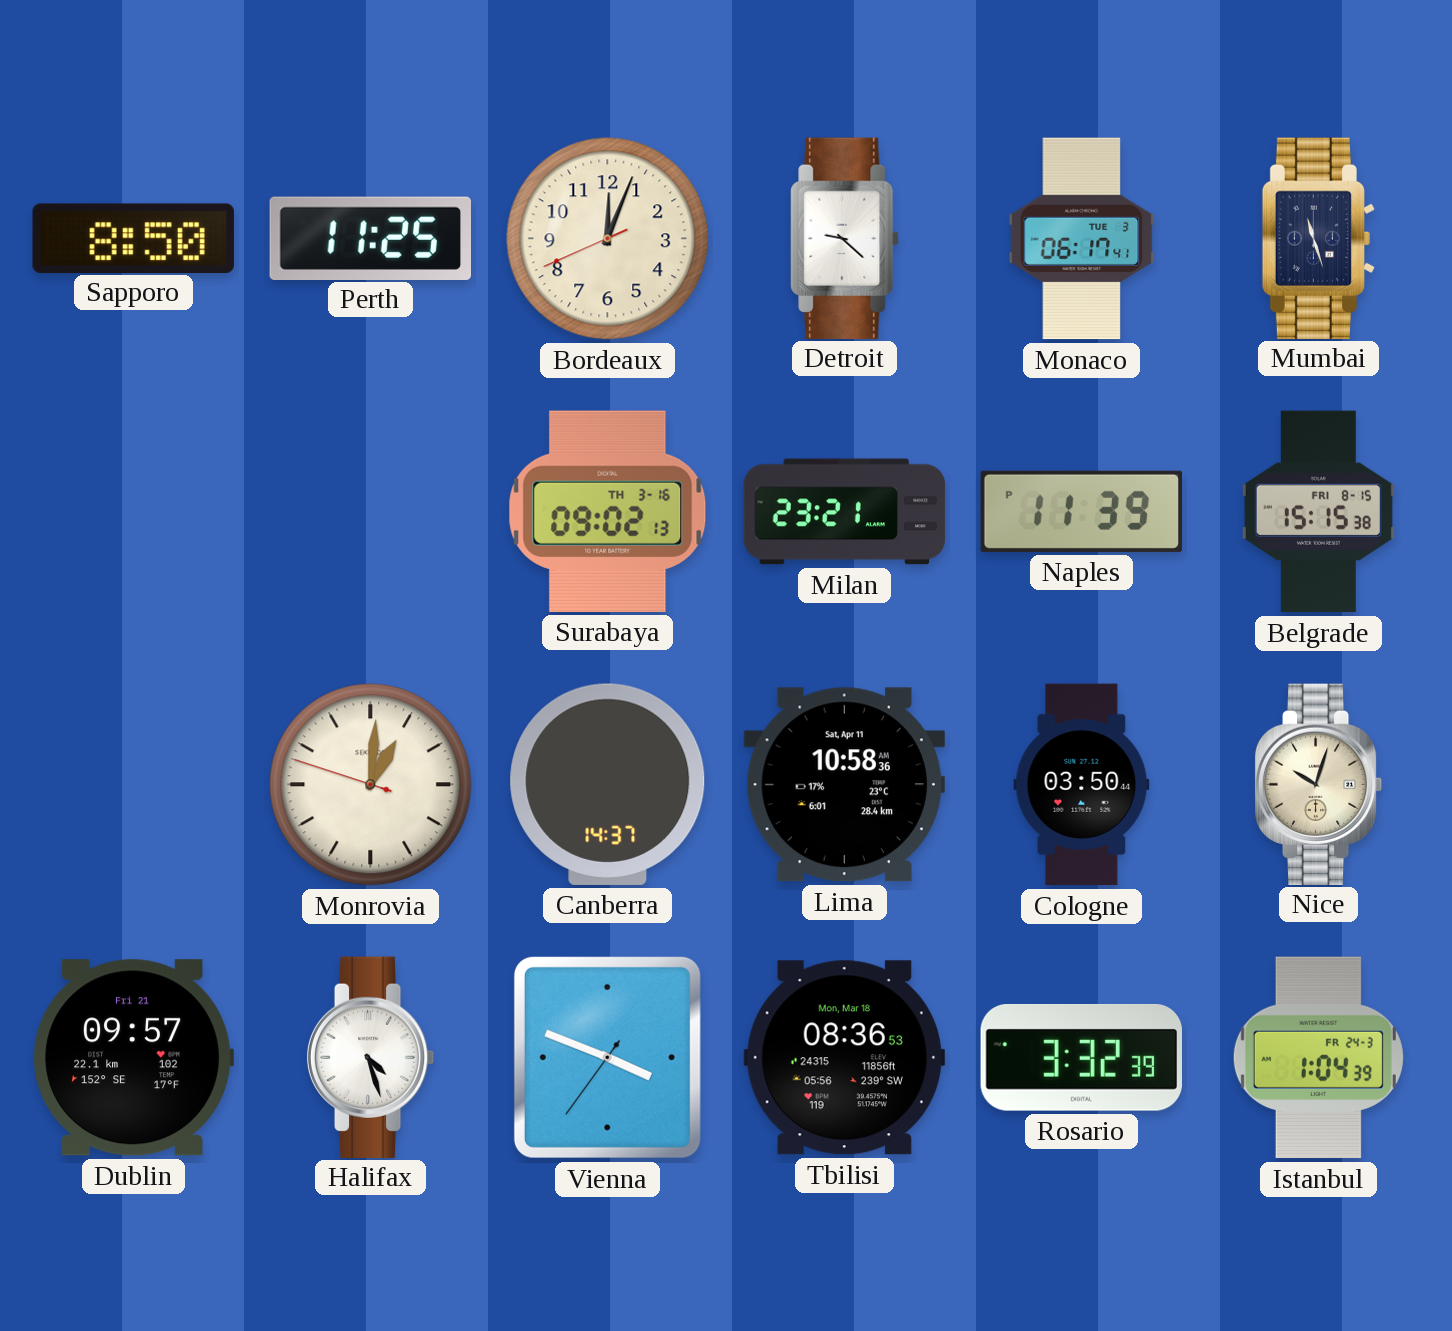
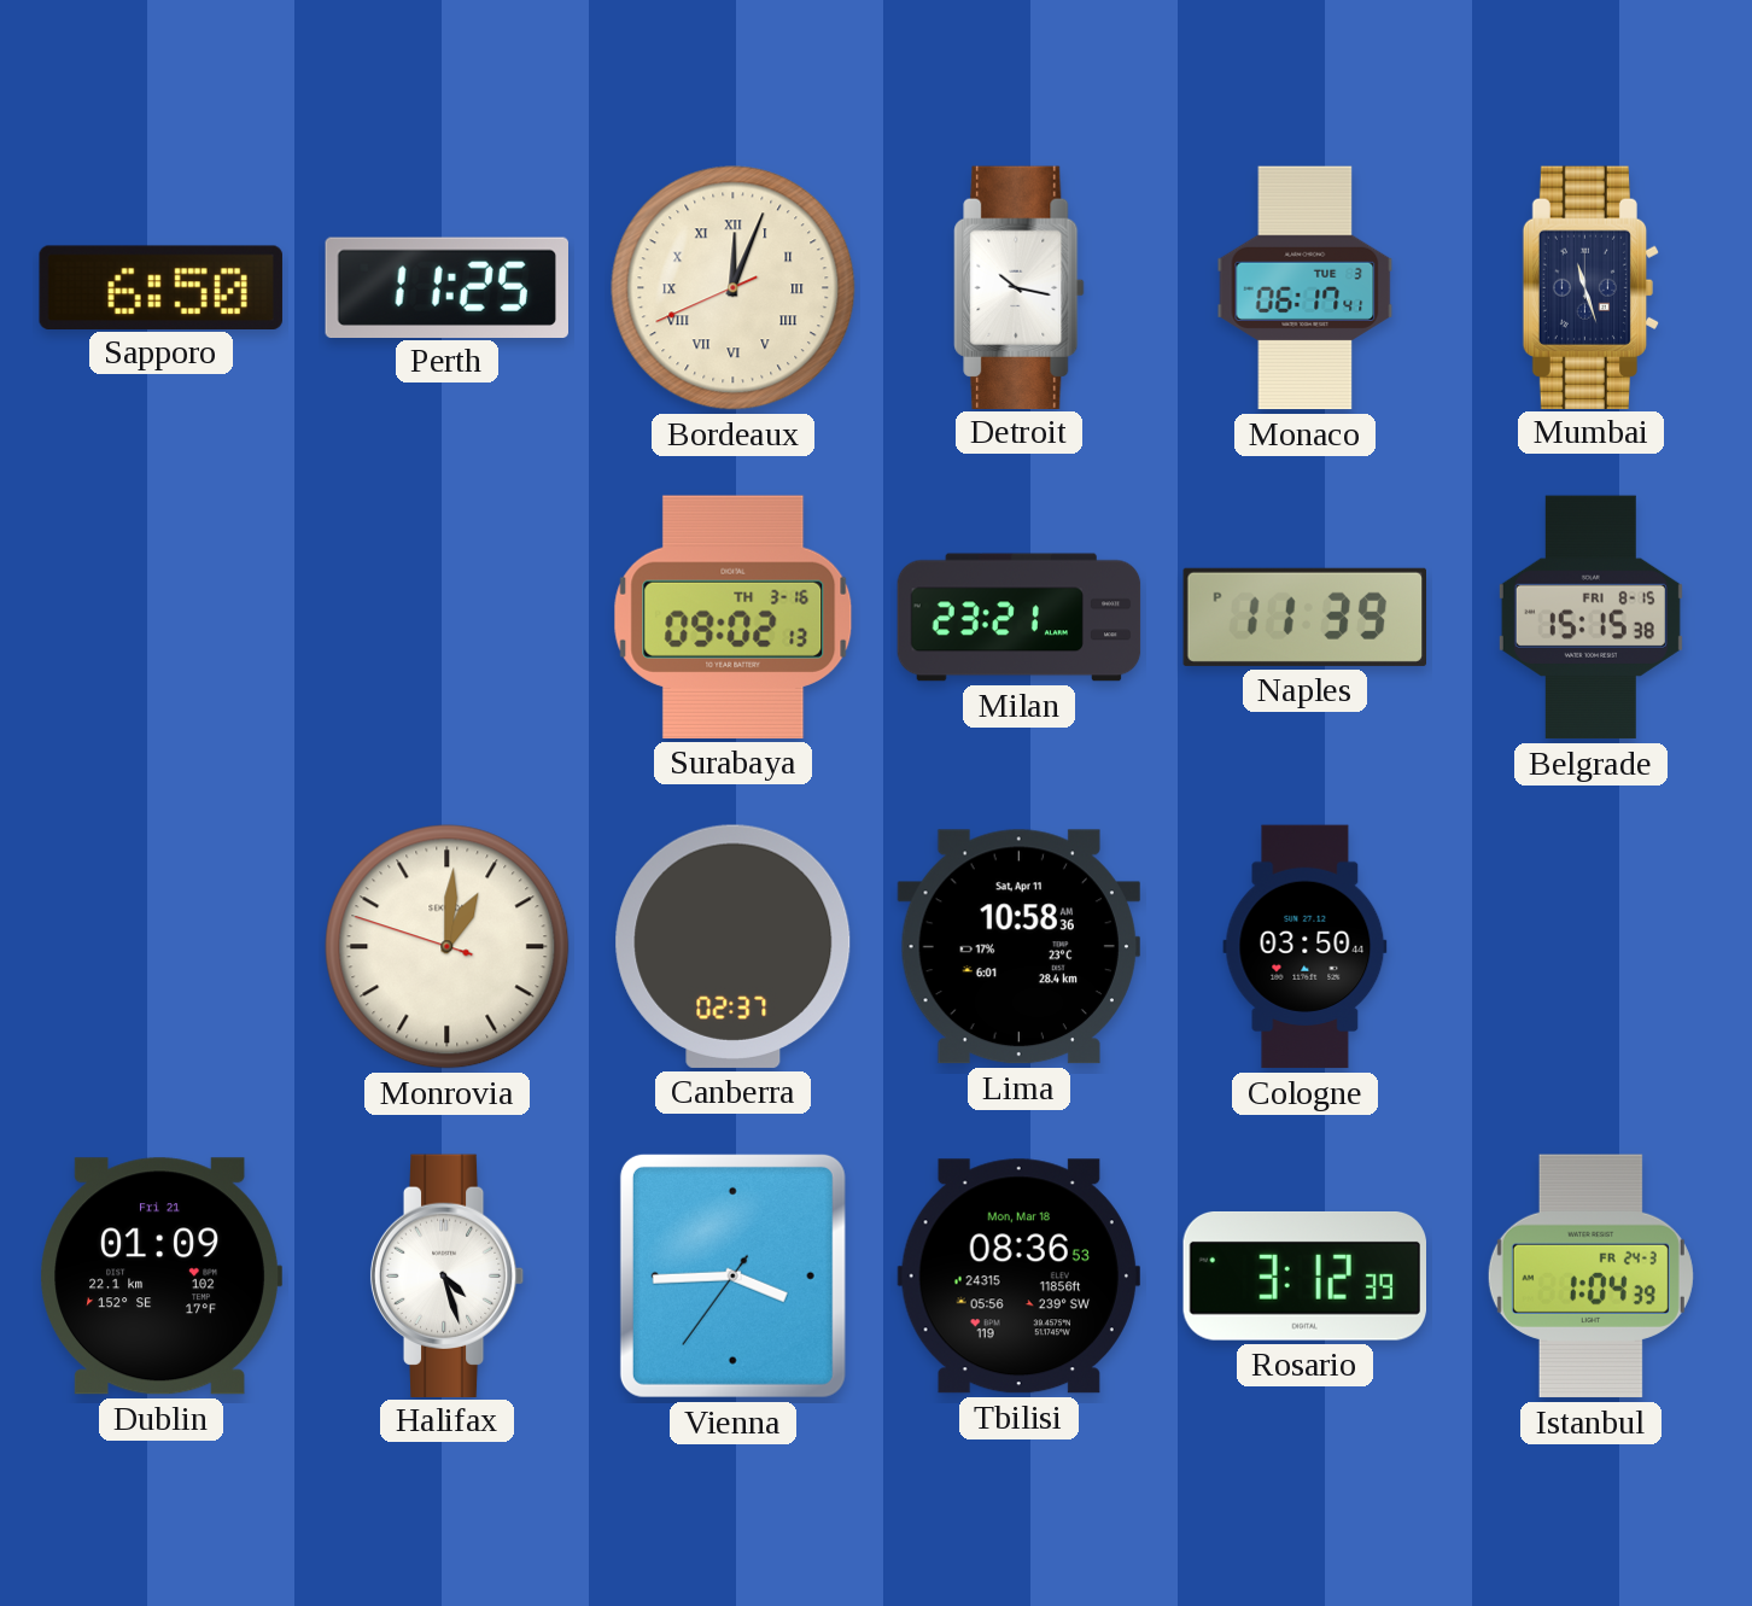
Sapporo: 8:50 -> 6:50
Bordeaux numerals: Arabic -> Roman
Detroit: 9:22 -> 10:17
Canberra: 14:37 -> 02:37
Nice: 10:03 -> none
Dublin: 09:57 -> 01:09
Vienna: 3:48 -> 3:44
Rosario: 3:32 -> 3:12
